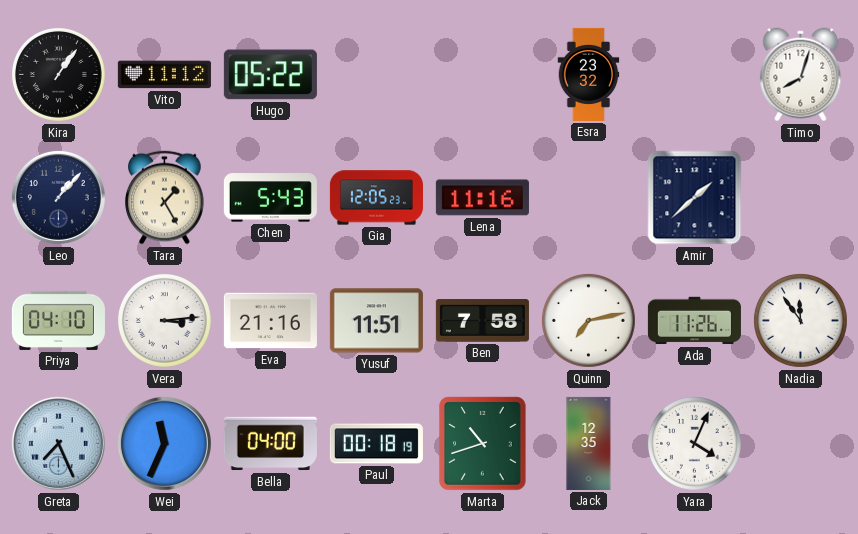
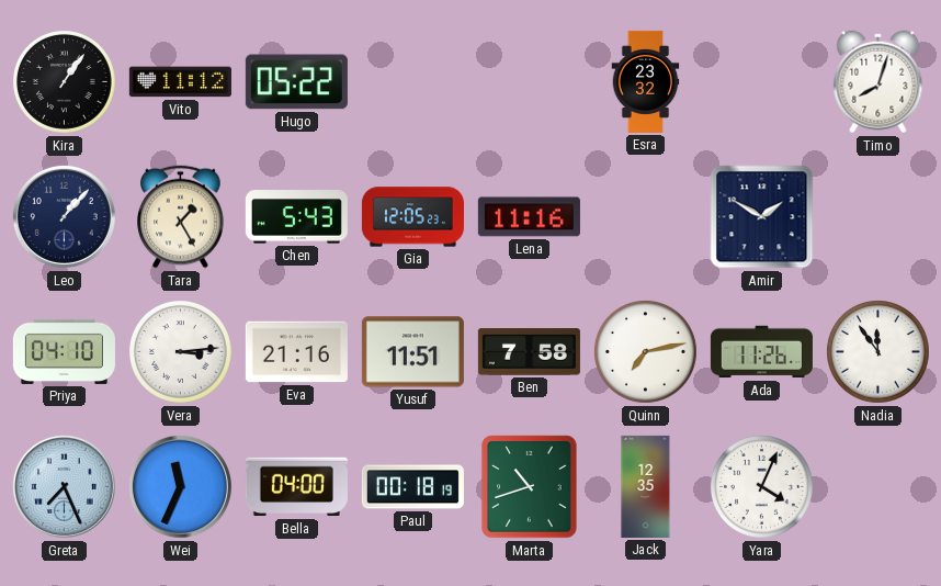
Amir: 1:38 -> 1:50
